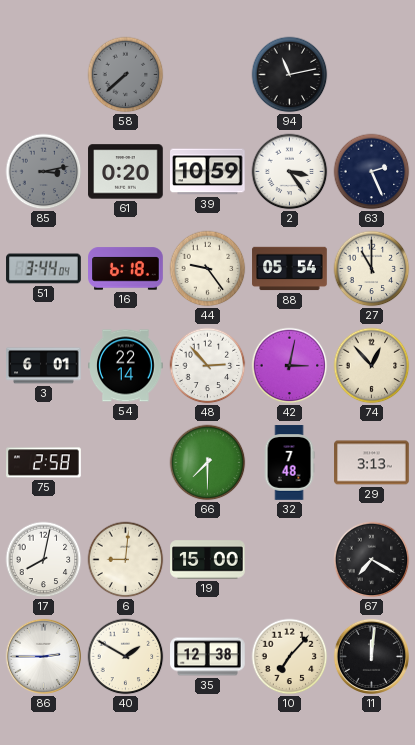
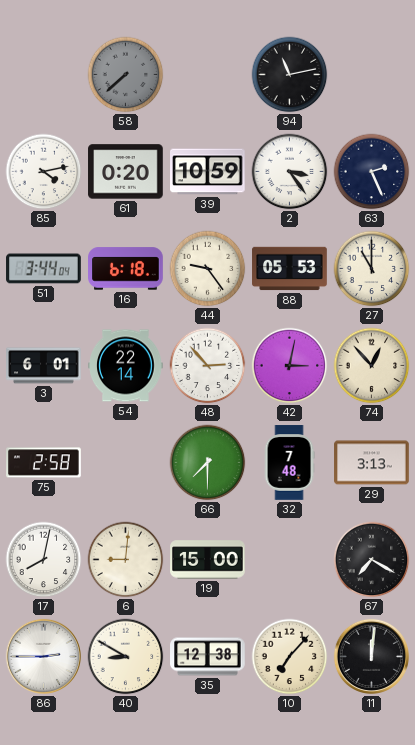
85: 3:13 -> 4:13
85 dial: grey -> white
88: 05:54 -> 05:53
40: 1:50 -> 8:50
